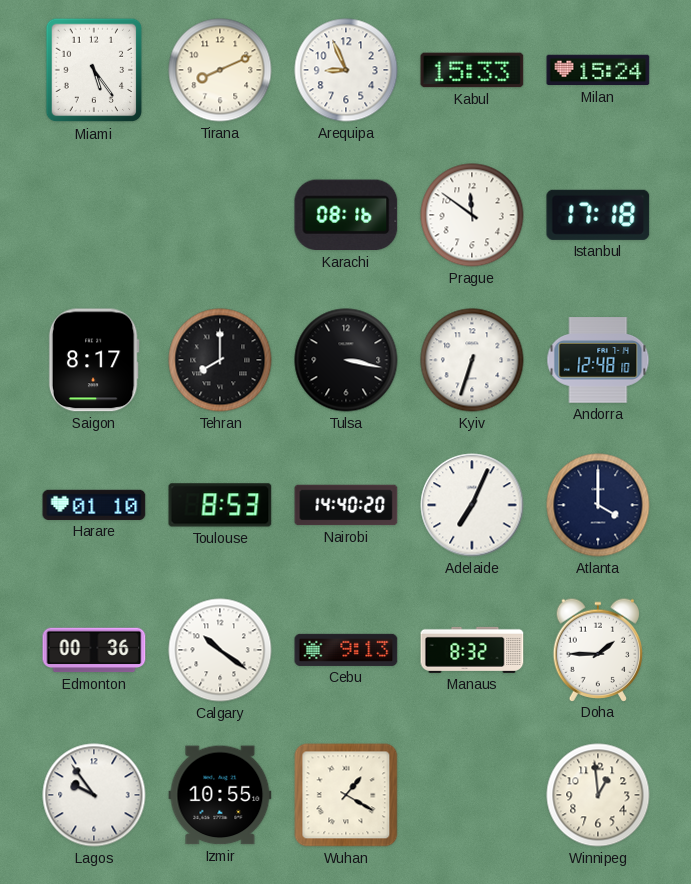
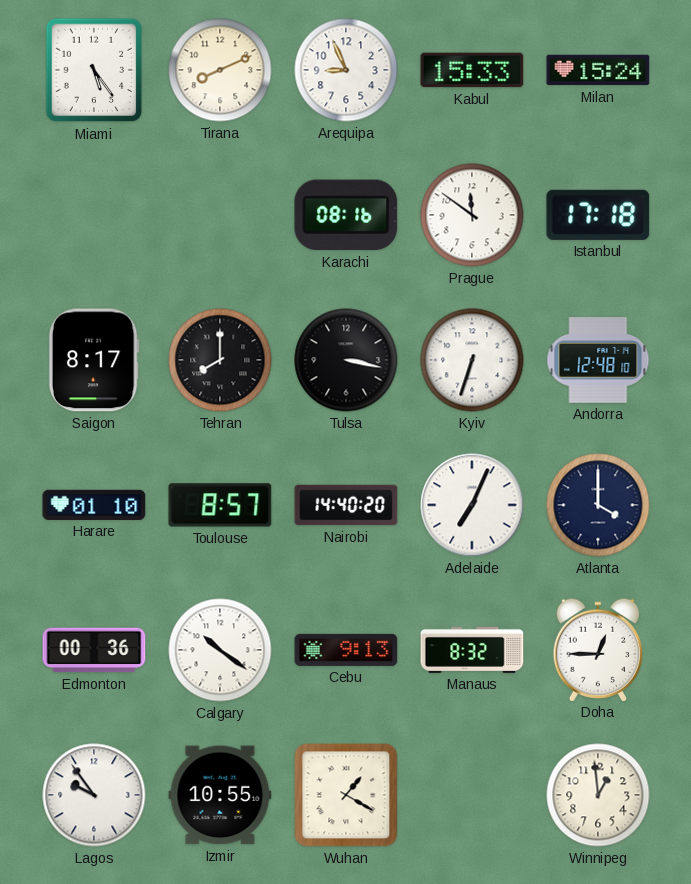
Toulouse: 8:53 -> 8:57
Doha: 1:45 -> 12:45
